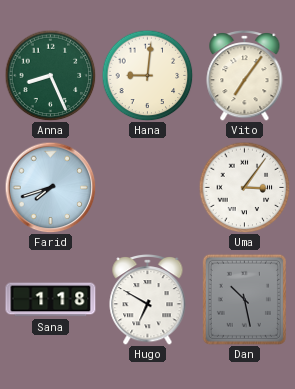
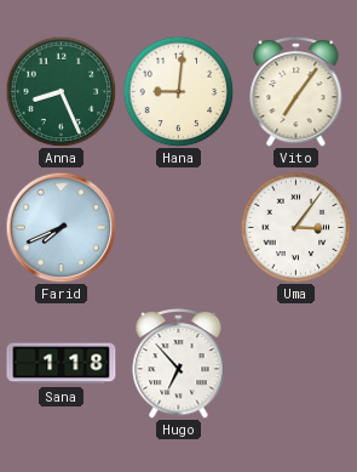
Farid: 7:42 -> 7:41
Hugo: 6:50 -> 6:53
Dan: 10:28 -> none
